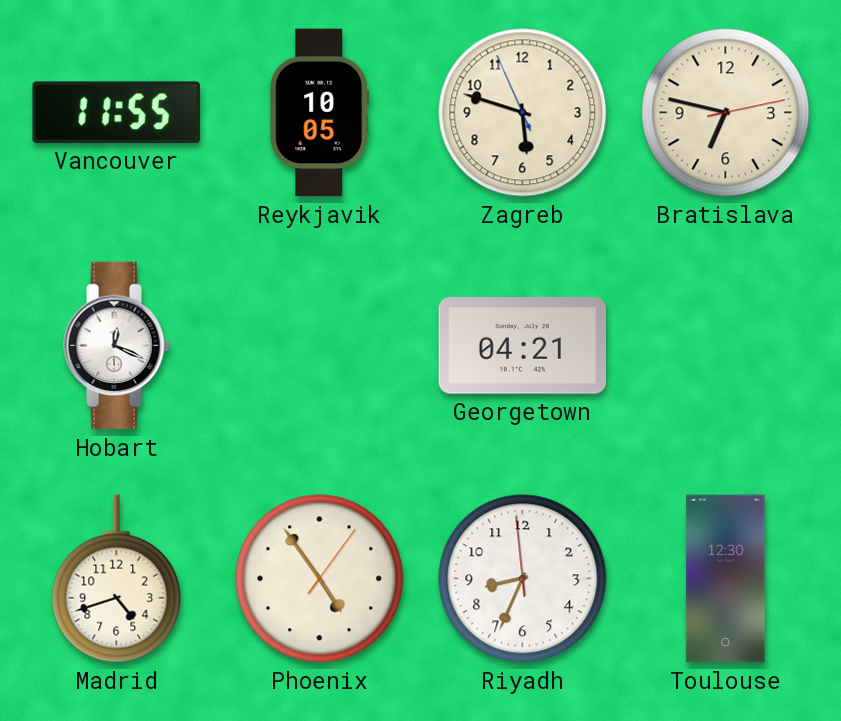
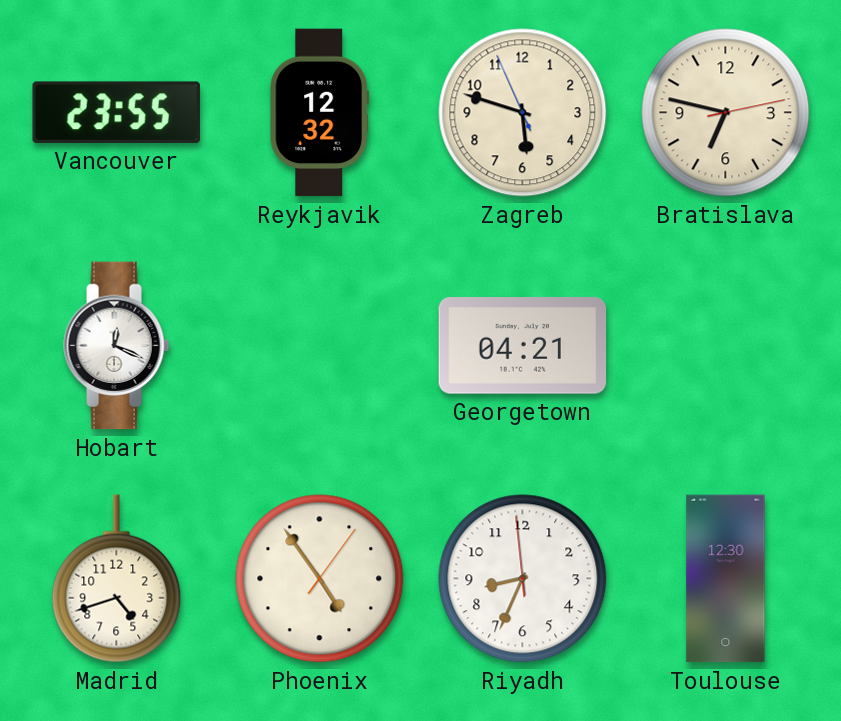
Vancouver: 11:55 -> 23:55
Reykjavik: 10:05 -> 12:32
